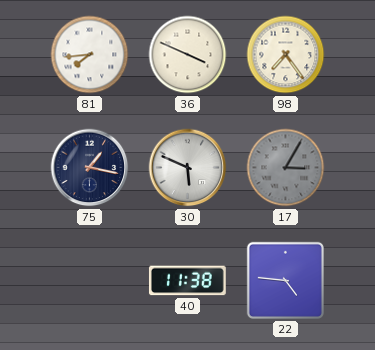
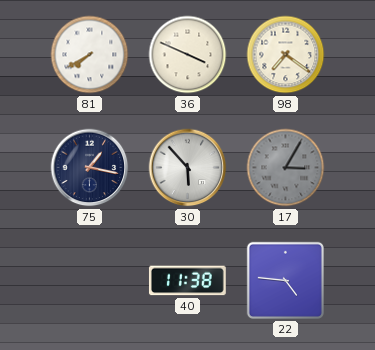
81: 7:44 -> 7:40
98: 7:24 -> 7:21
30: 5:49 -> 5:53
